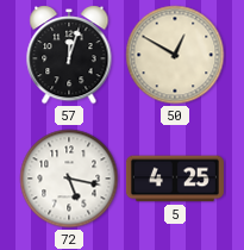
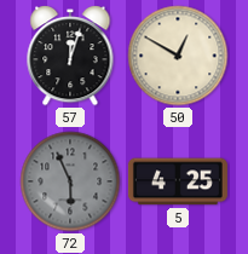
72: 5:17 -> 5:56
72 dial: white -> grey
